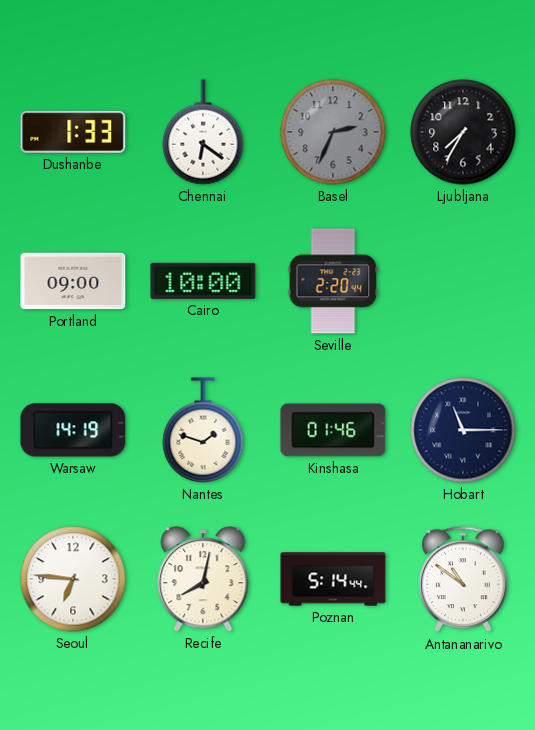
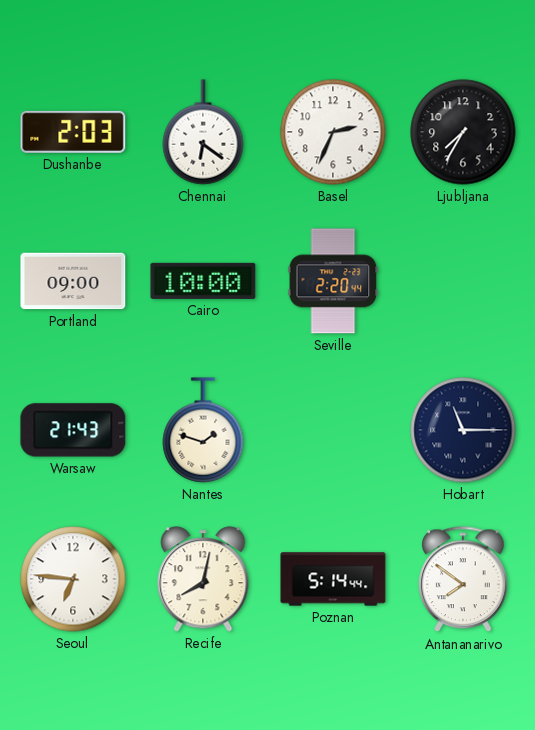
Dushanbe: 1:33 -> 2:03
Basel dial: grey -> white
Warsaw: 14:19 -> 21:43
Kinshasa: 01:46 -> none
Antananarivo: 10:51 -> 7:51
